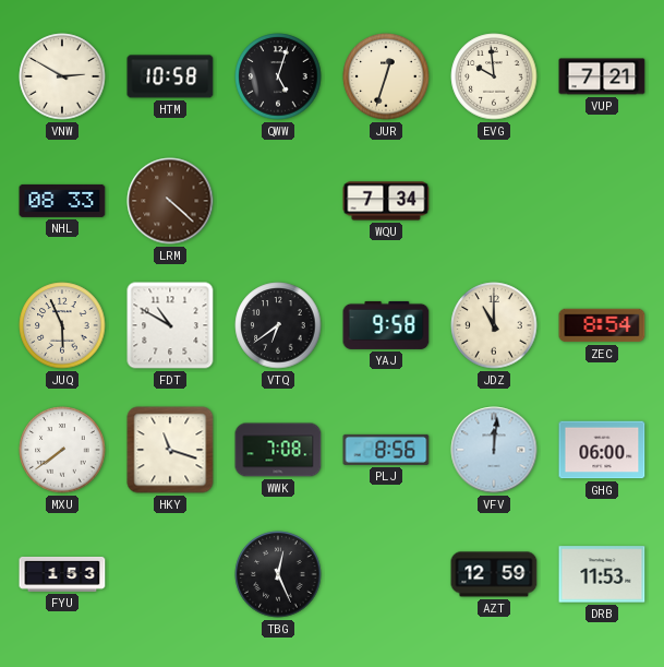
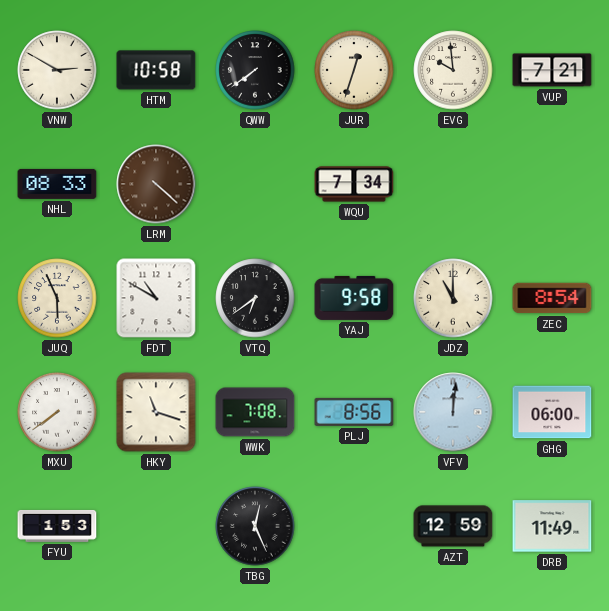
QWW: 5:03 -> 7:39
DRB: 11:53 -> 11:49
